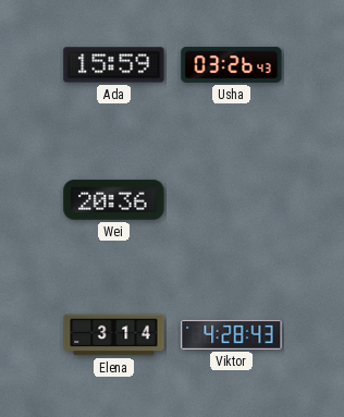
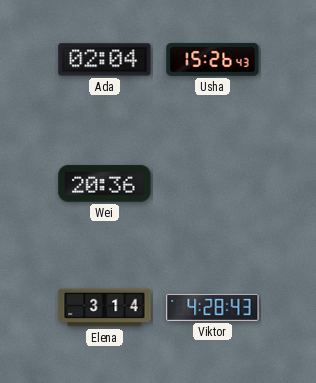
Ada: 15:59 -> 02:04
Usha: 03:26 -> 15:26
